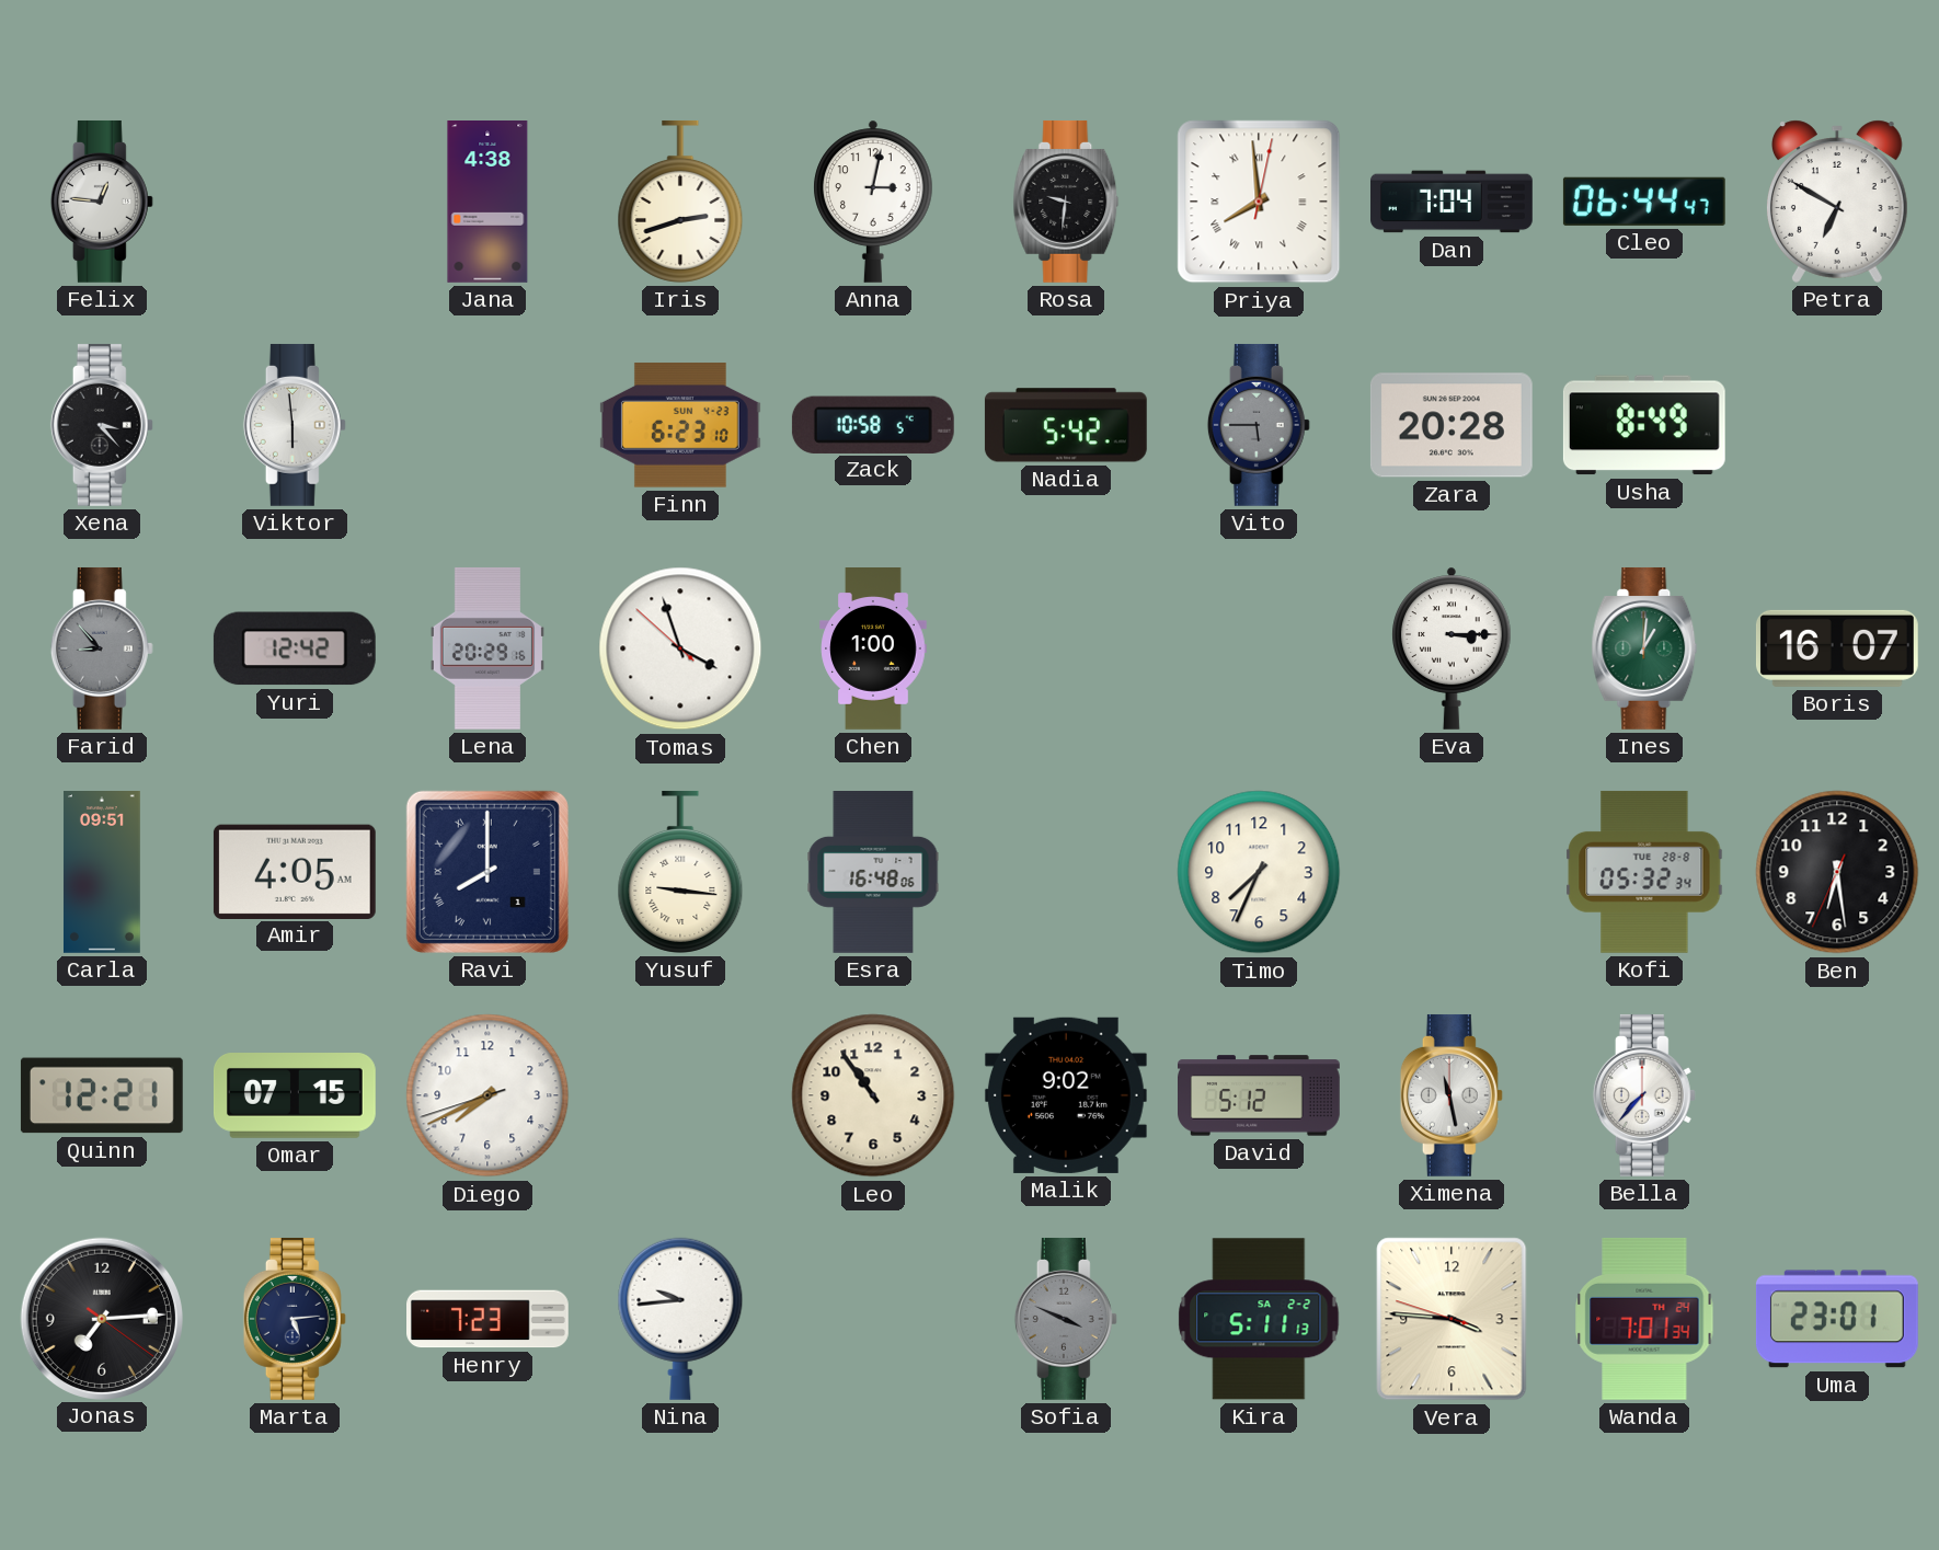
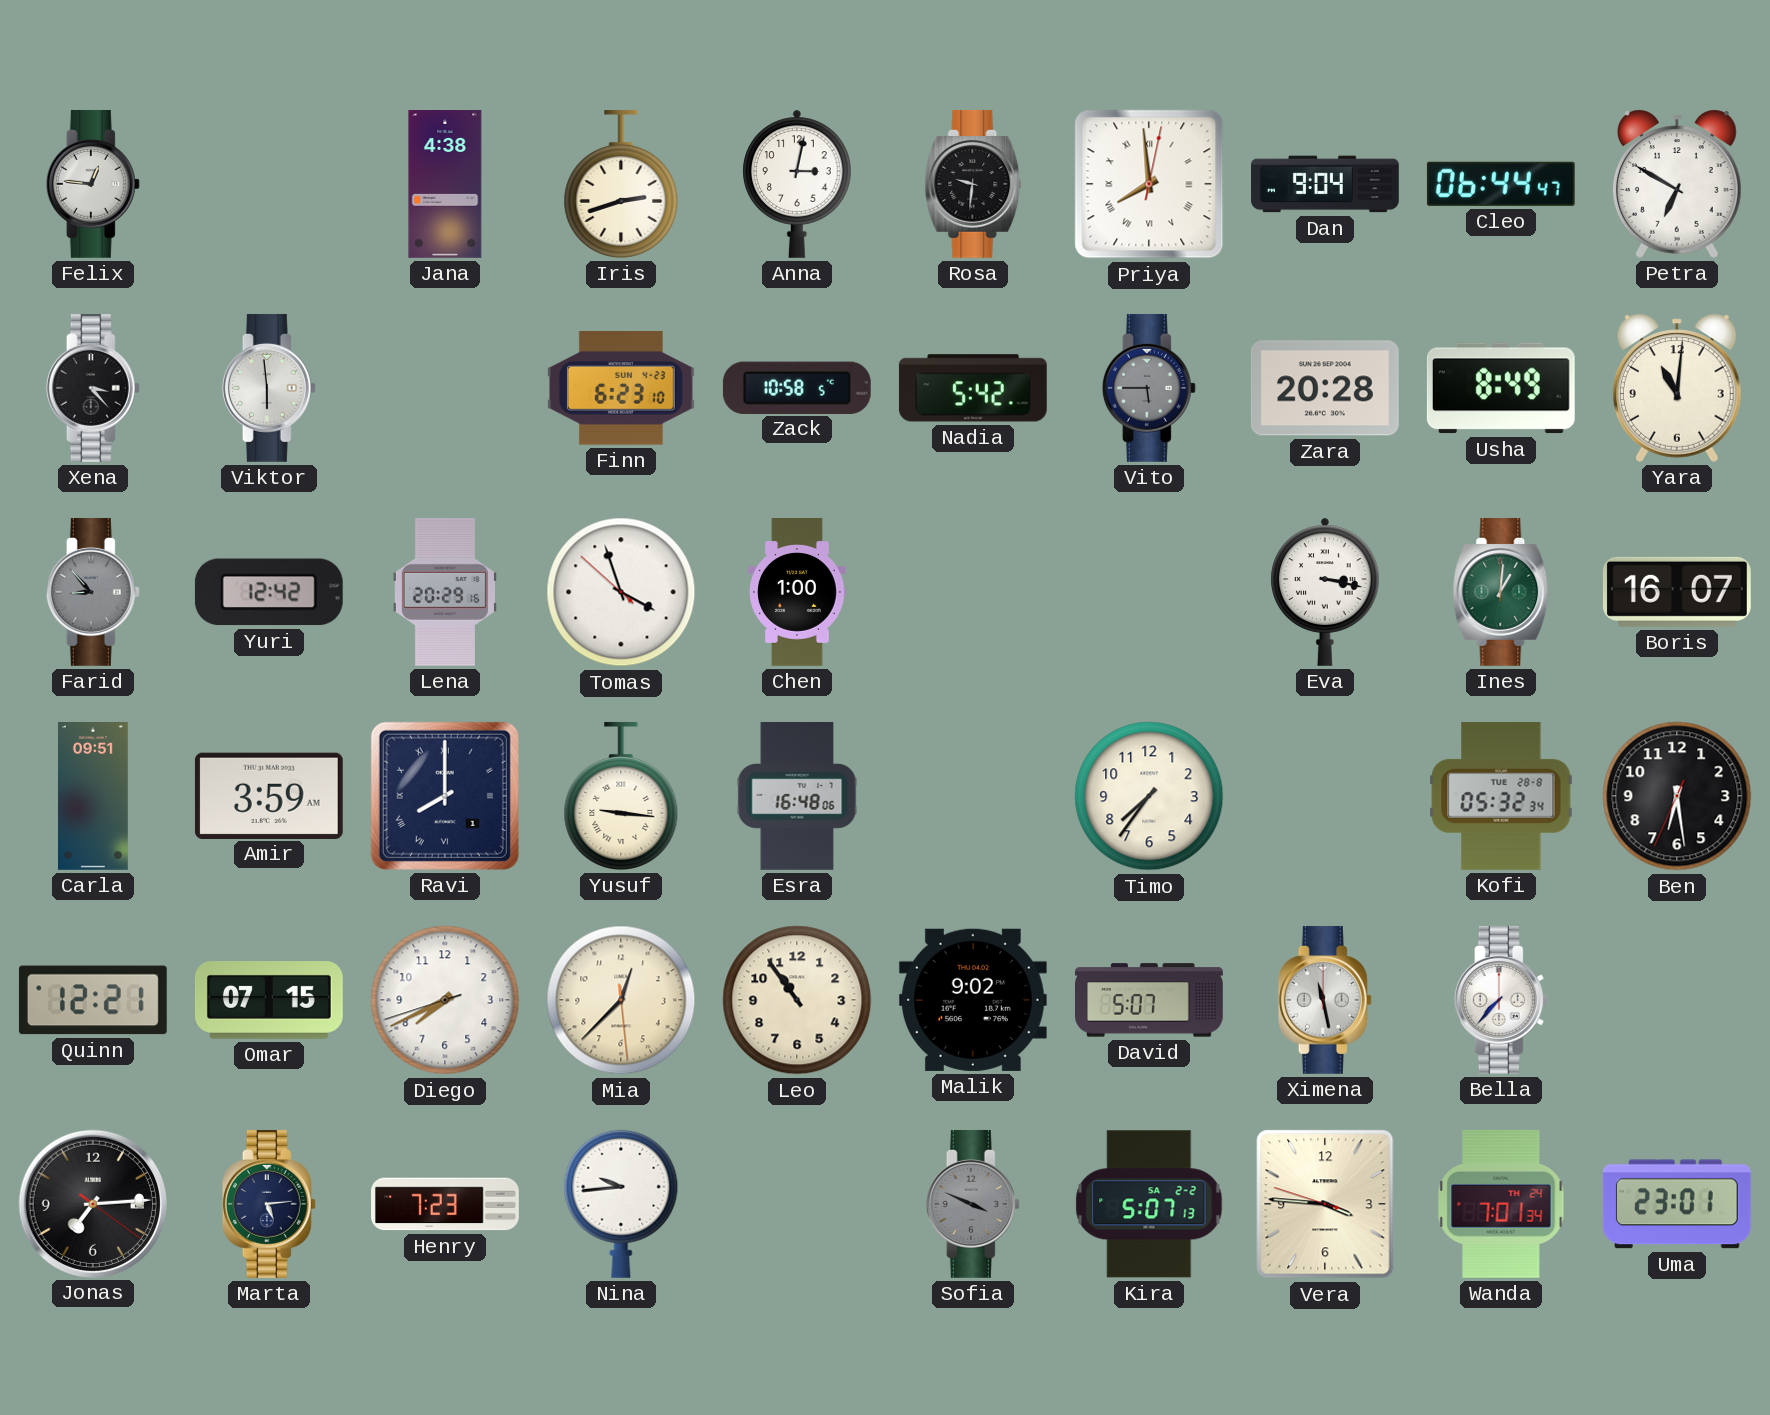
Dan: 7:04 -> 9:04
Yara: none -> 11:01
Eva: 3:15 -> 3:17
Amir: 4:05 -> 3:59
Timo: 7:34 -> 7:36
Mia: none -> 12:37
David: 5:12 -> 5:07
Kira: 5:11 -> 5:07
